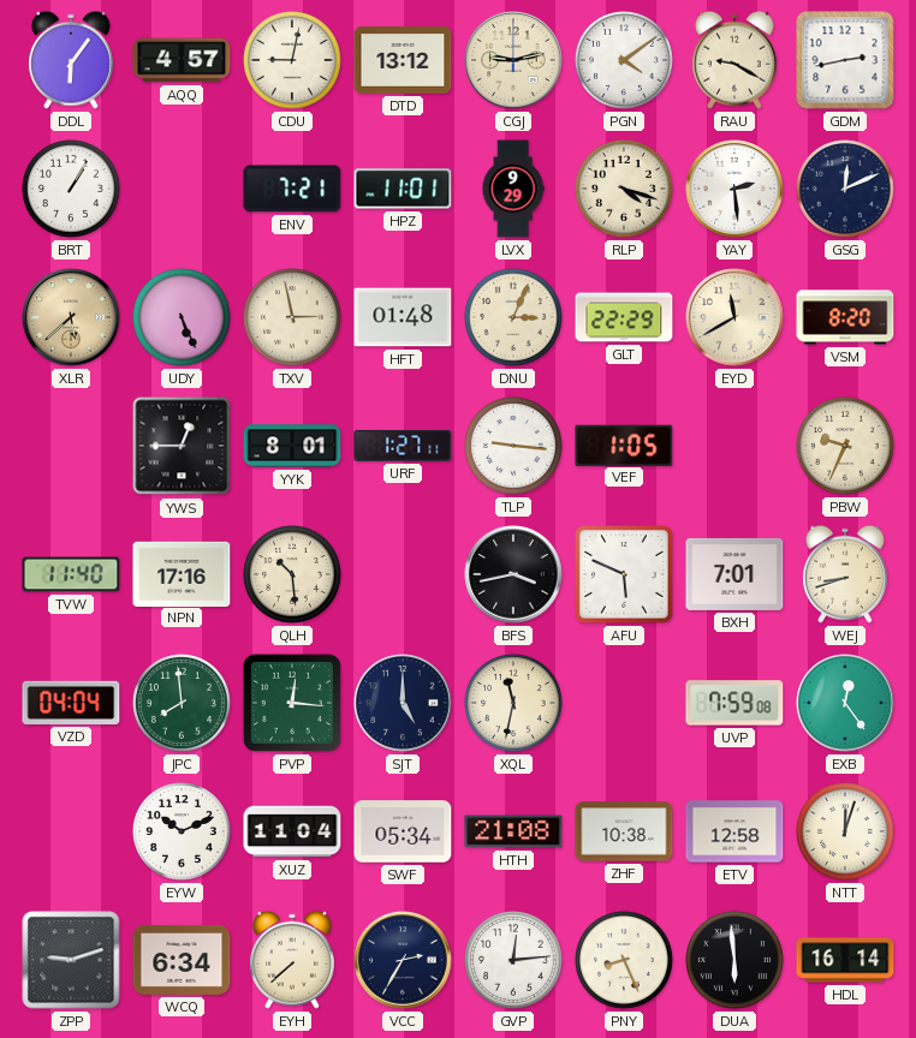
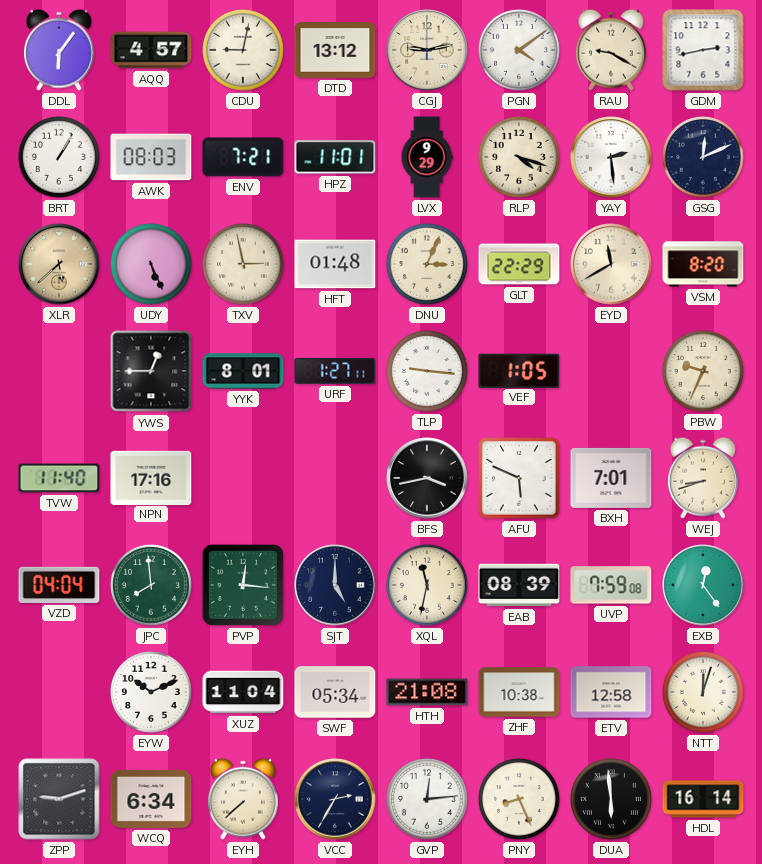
AWK: none -> 08:03
QLH: 10:29 -> none
EAB: none -> 08:39
